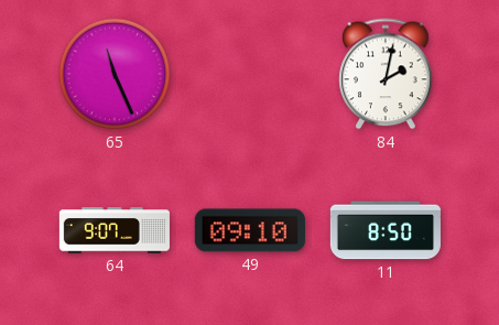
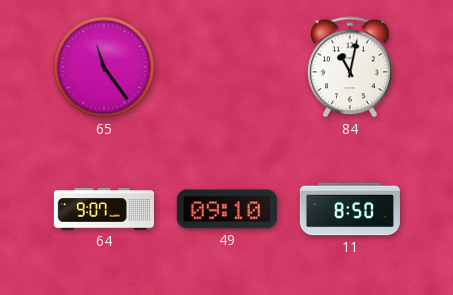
65: 11:26 -> 11:24
84: 2:02 -> 11:02
